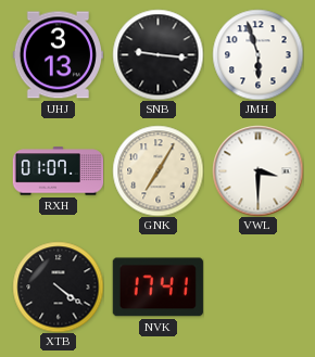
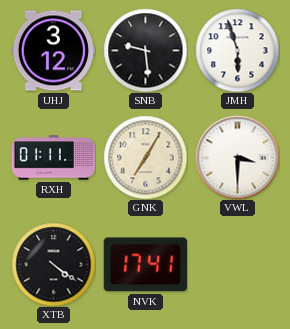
UHJ: 3:13 -> 3:12
SNB: 9:16 -> 9:29
RXH: 01:07 -> 01:11
